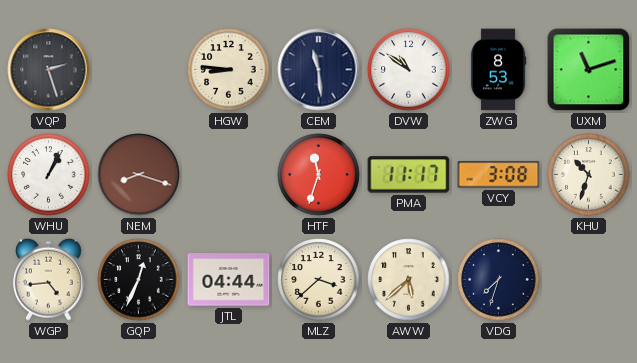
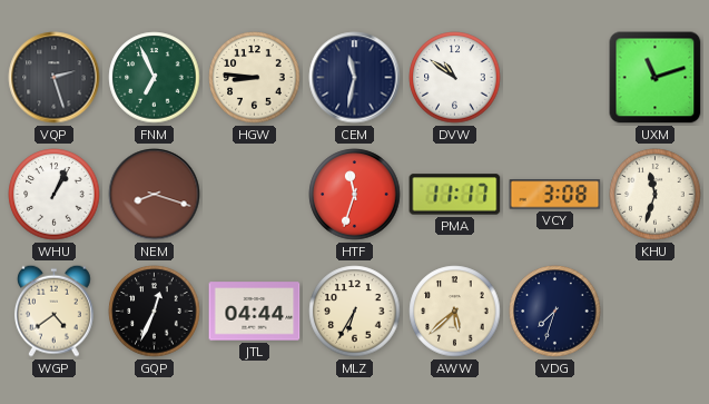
FNM: none -> 6:56
CEM: 11:29 -> 11:32
ZWG: 8:53 -> none
KHU: 10:33 -> 11:33
WGP: 4:44 -> 4:39
MLZ: 3:38 -> 6:35
